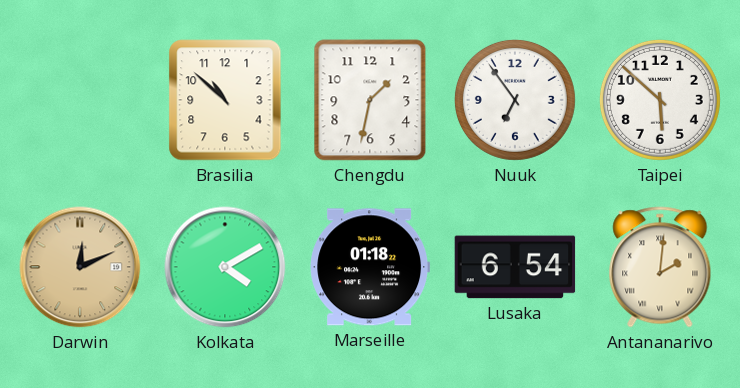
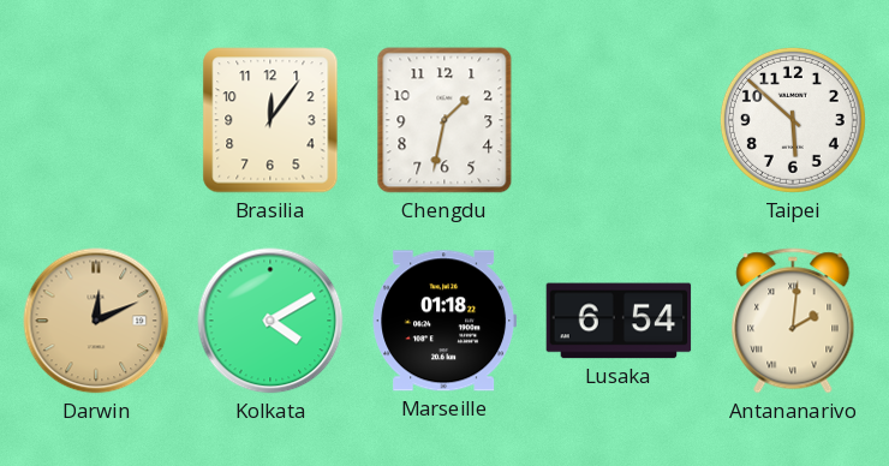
Brasilia: 10:52 -> 12:06
Nuuk: 6:54 -> none
